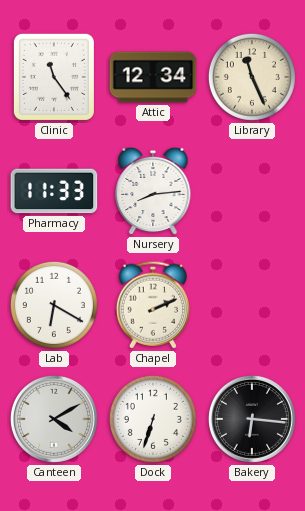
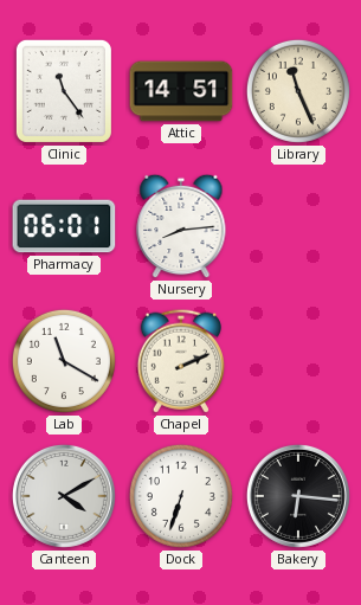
Attic: 12:34 -> 14:51
Pharmacy: 11:33 -> 06:01
Lab: 6:20 -> 11:20
